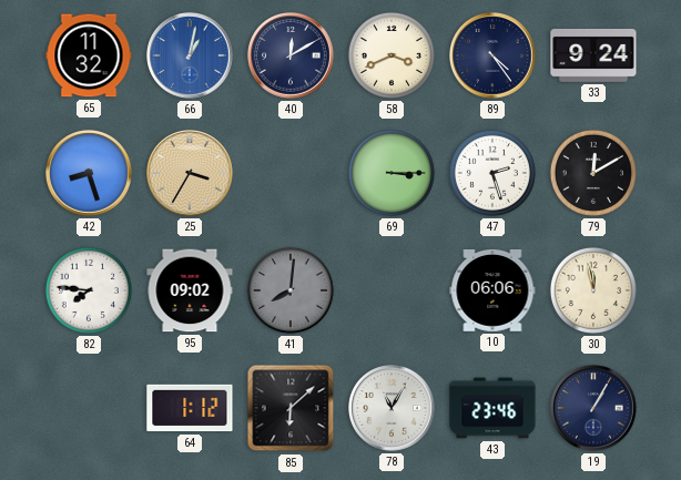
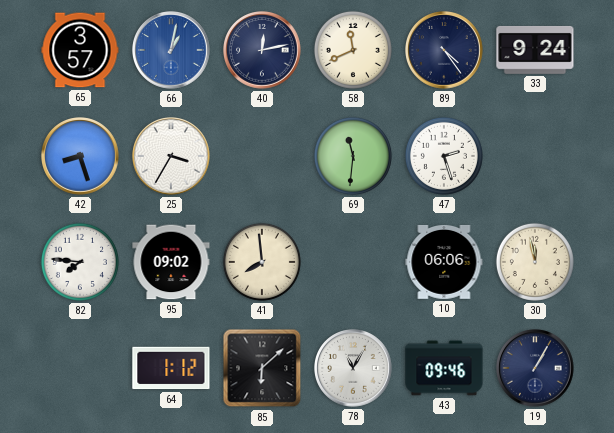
65: 11:32 -> 3:57
40: 12:10 -> 12:13
58: 3:41 -> 11:41
25 dial: champagne -> white
69: 3:15 -> 11:31
79: 12:10 -> none
41: 8:01 -> 7:59
41 dial: grey -> cream
43: 23:46 -> 09:46
